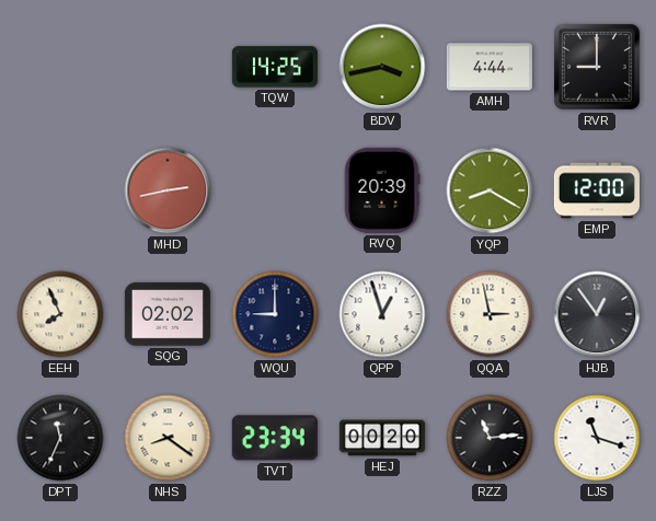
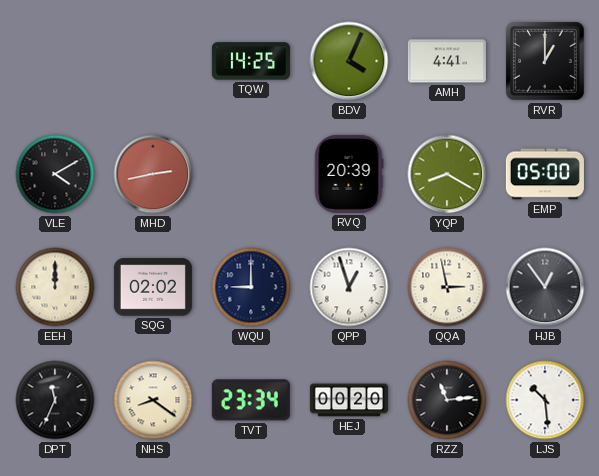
BDV: 3:43 -> 4:04
AMH: 4:44 -> 4:41
RVR: 9:00 -> 1:00
VLE: none -> 4:10
EMP: 12:00 -> 05:00
EEH: 7:56 -> 12:00
LJS: 11:18 -> 10:29
